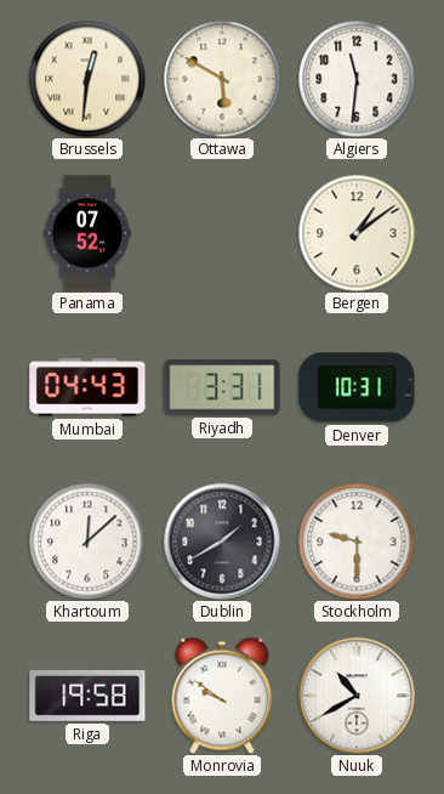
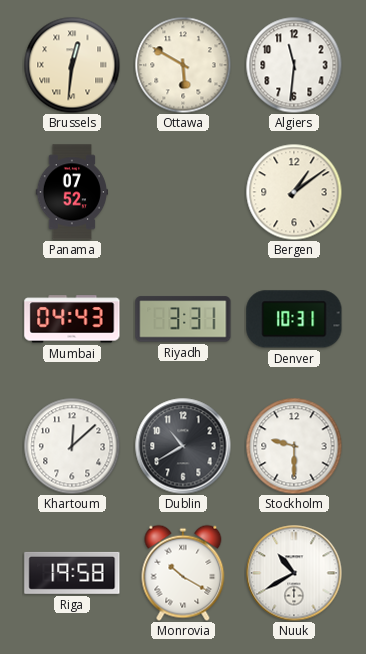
Dublin: 1:40 -> 10:40
Monrovia: 9:51 -> 10:20
